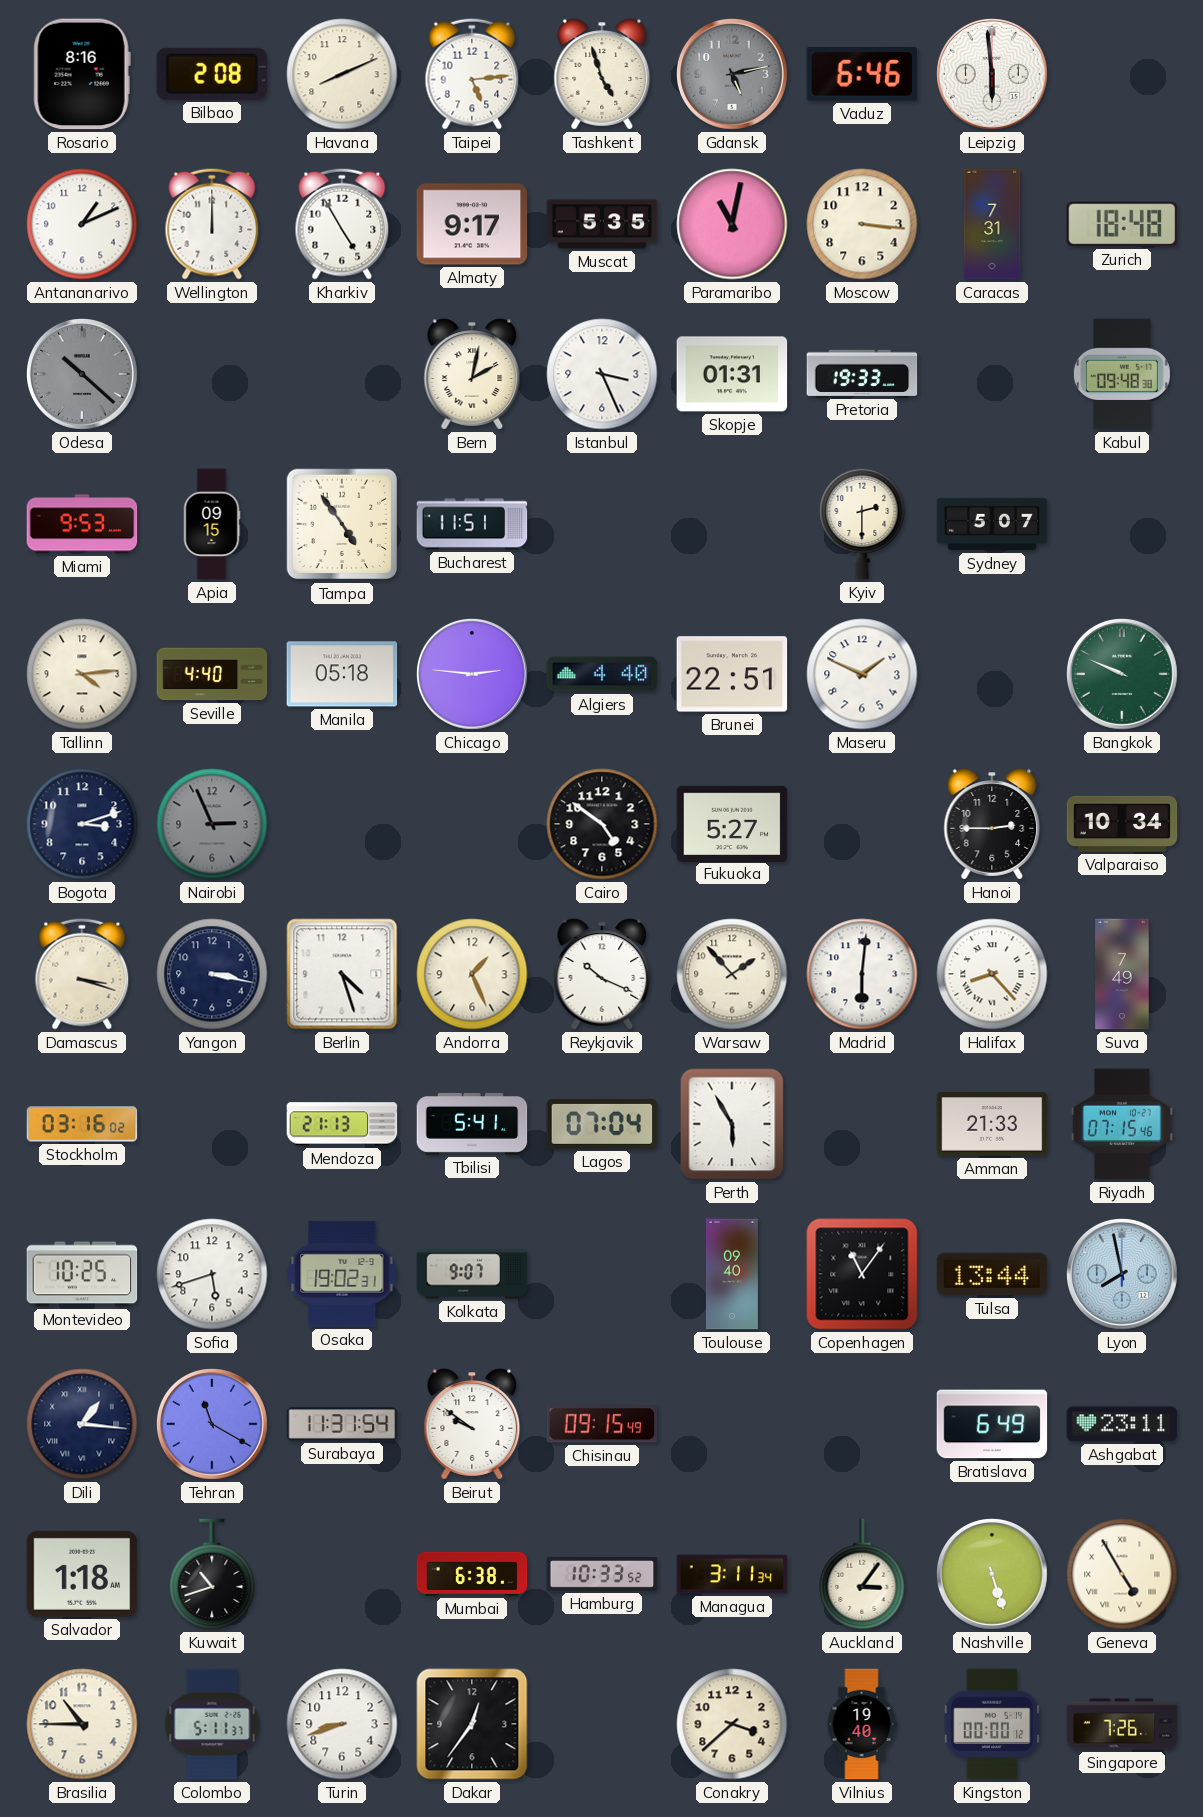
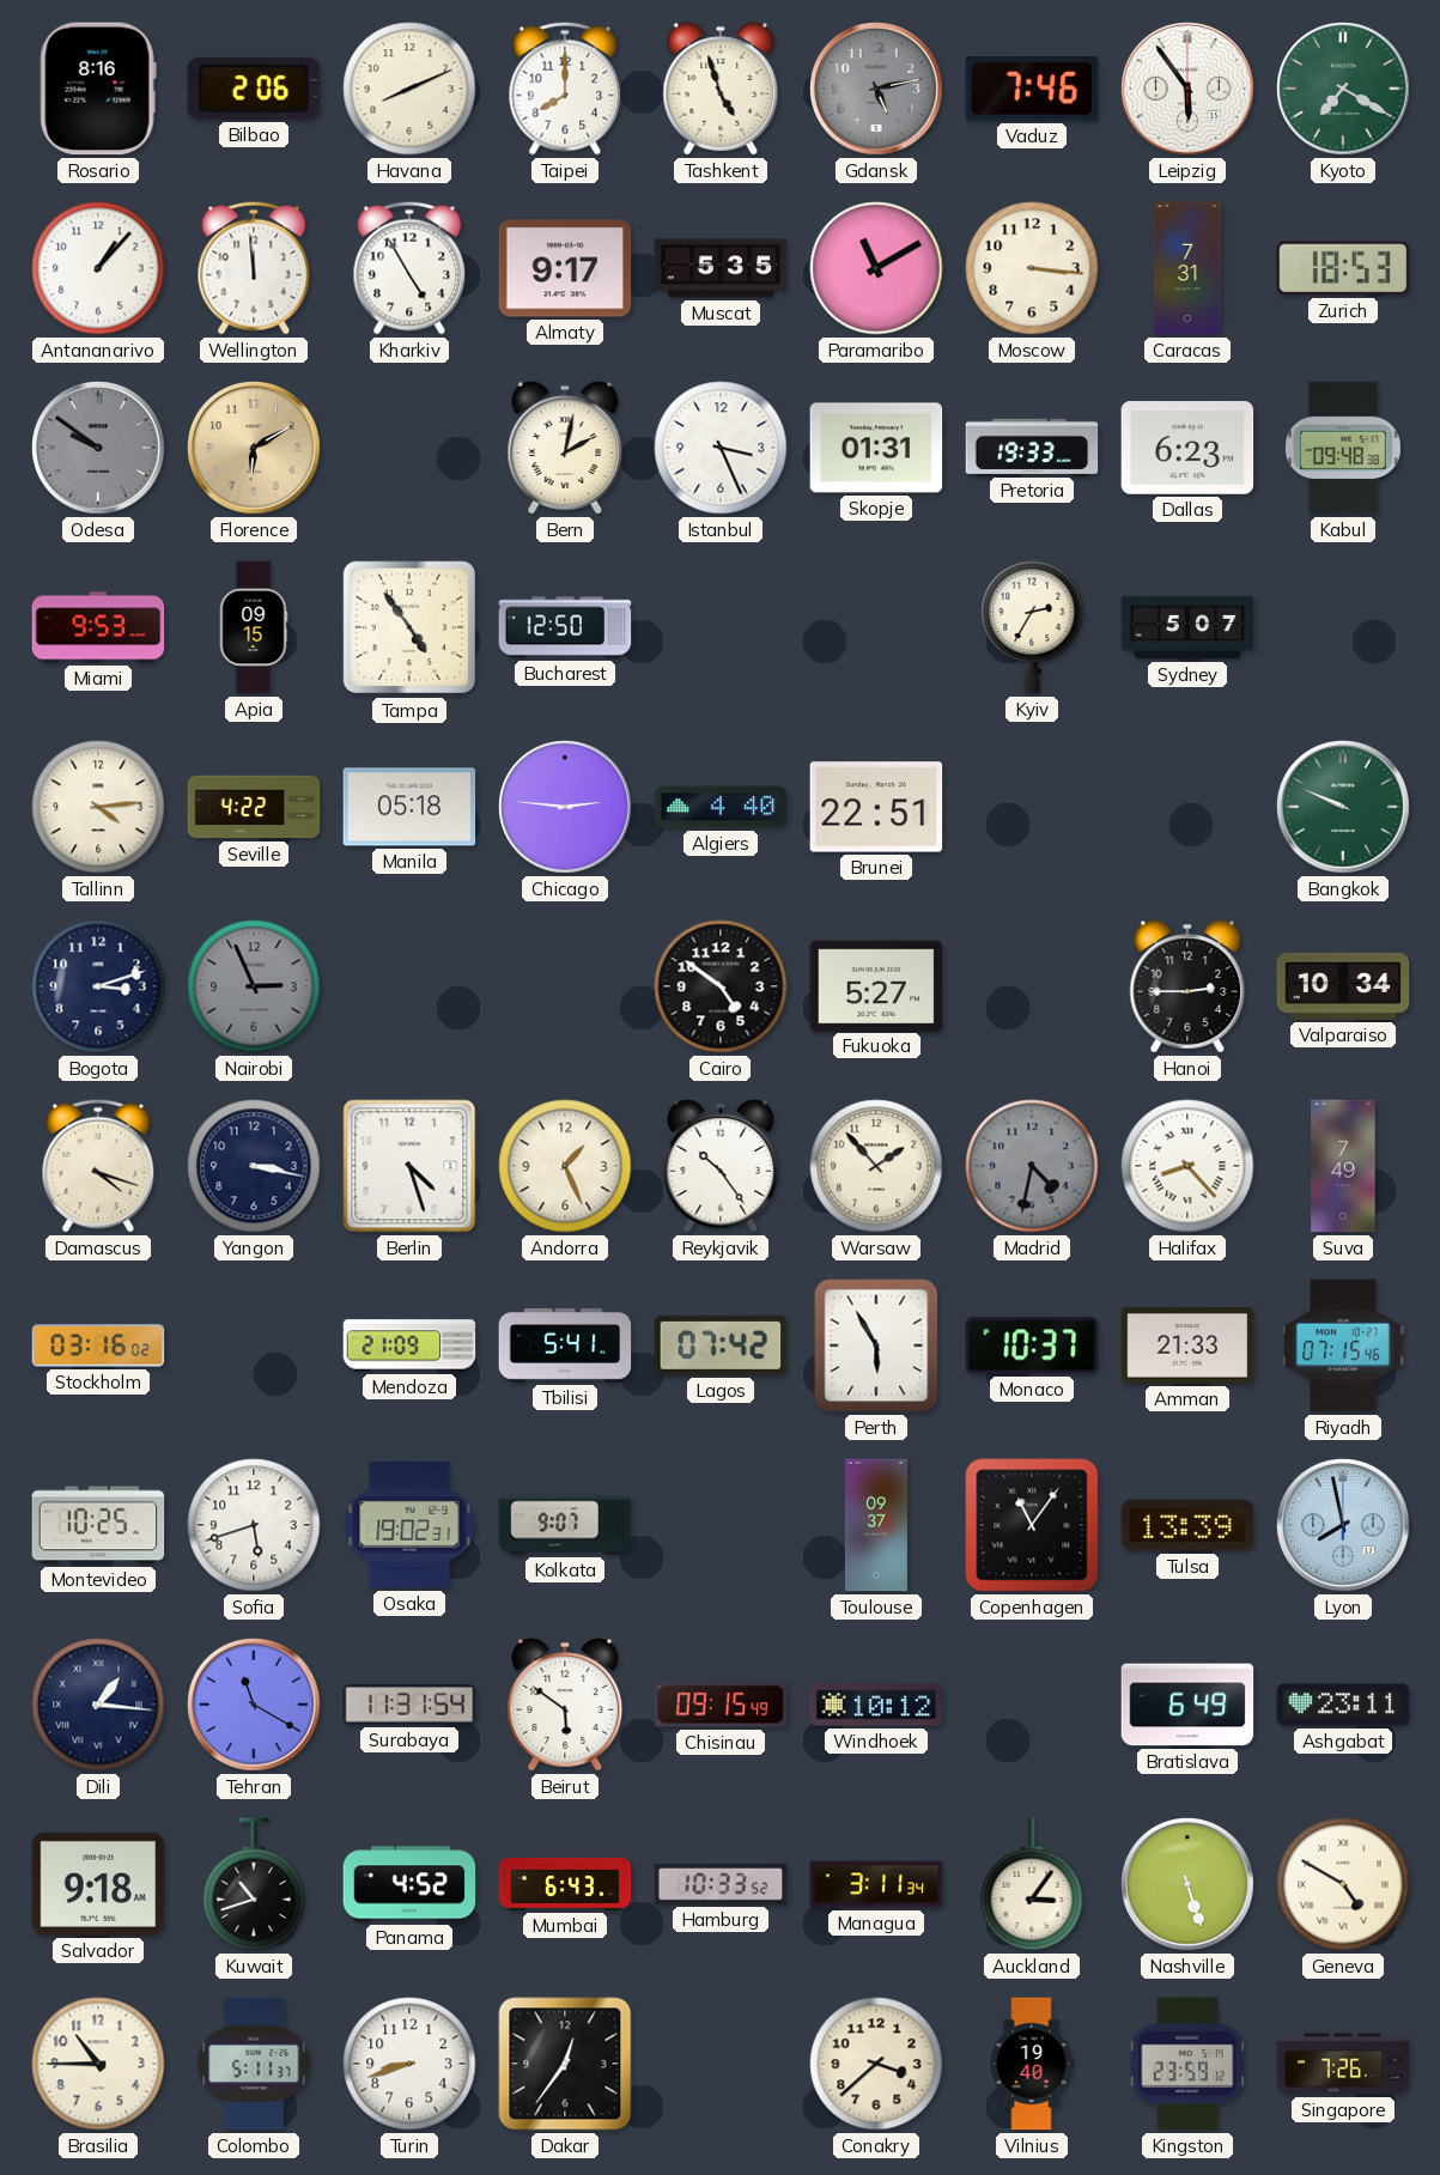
Bilbao: 2:08 -> 2:06
Taipei: 5:14 -> 8:00
Vaduz: 6:46 -> 7:46
Leipzig: 5:59 -> 5:54
Kyoto: none -> 7:20
Antananarivo: 1:11 -> 1:07
Wellington: 12:00 -> 11:59
Paramaribo: 11:02 -> 11:10
Zurich: 18:48 -> 18:53
Odesa: 10:22 -> 9:51
Florence: none -> 6:10
Dallas: none -> 6:23
Bucharest: 11:51 -> 12:50
Kyiv: 2:30 -> 2:35
Seville: 4:40 -> 4:22
Maseru: 1:49 -> none
Damascus: 3:18 -> 4:18
Reykjavik: 10:19 -> 10:24
Madrid: 6:01 -> 4:32
Madrid dial: white -> grey
Mendoza: 21:13 -> 21:09
Lagos: 07:04 -> 07:42
Monaco: none -> 10:37
Toulouse: 09:40 -> 09:37
Tulsa: 13:44 -> 13:39
Beirut: 9:51 -> 5:51
Windhoek: none -> 10:12
Salvador: 1:18 -> 9:18
Panama: none -> 4:52
Mumbai: 6:38 -> 6:43
Geneva: 4:55 -> 4:50
Kingston: 00:00 -> 23:59
